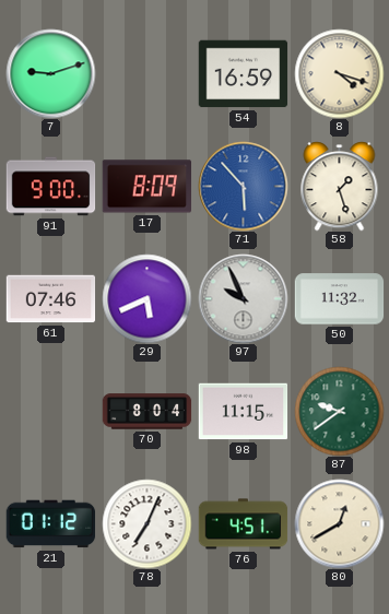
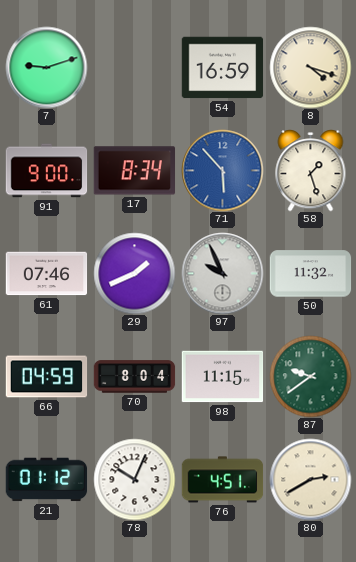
17: 8:09 -> 8:34
29: 5:41 -> 1:41
66: none -> 04:59
78: 7:04 -> 10:04
80: 12:40 -> 2:40
